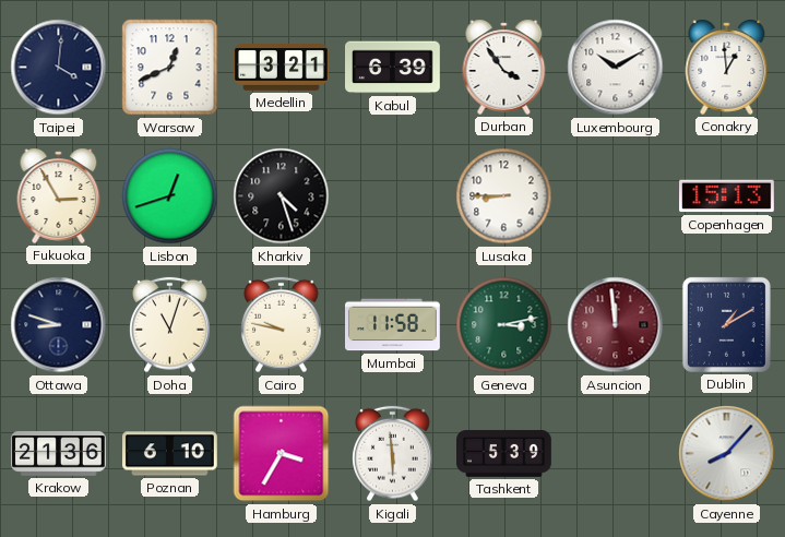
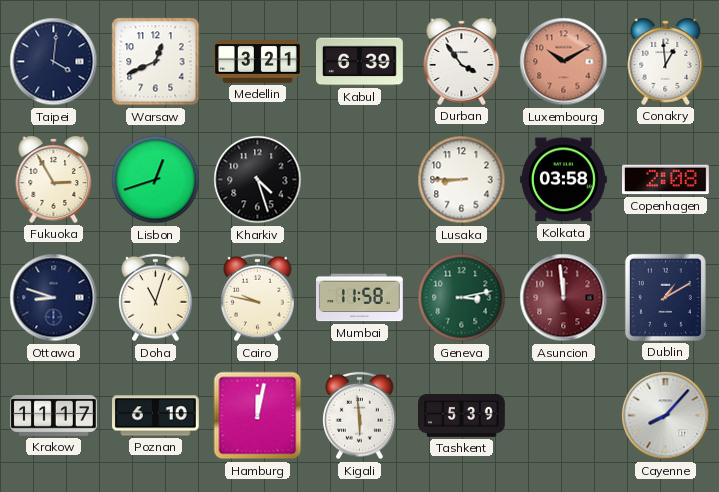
Luxembourg dial: white -> salmon
Kolkata: none -> 03:58
Copenhagen: 15:13 -> 2:08
Krakow: 21:36 -> 11:17
Hamburg: 3:35 -> 12:02
